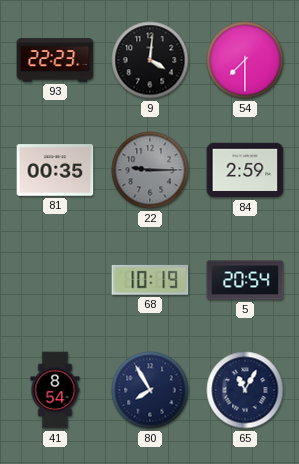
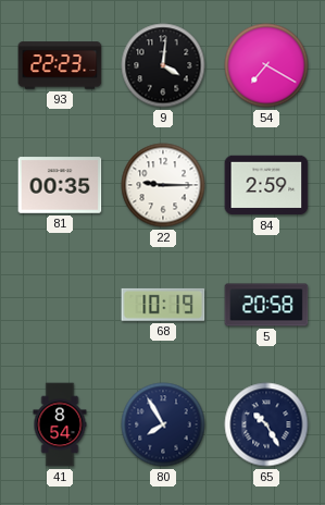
54: 7:30 -> 7:20
22 dial: grey -> white
5: 20:54 -> 20:58
65: 11:05 -> 10:25
